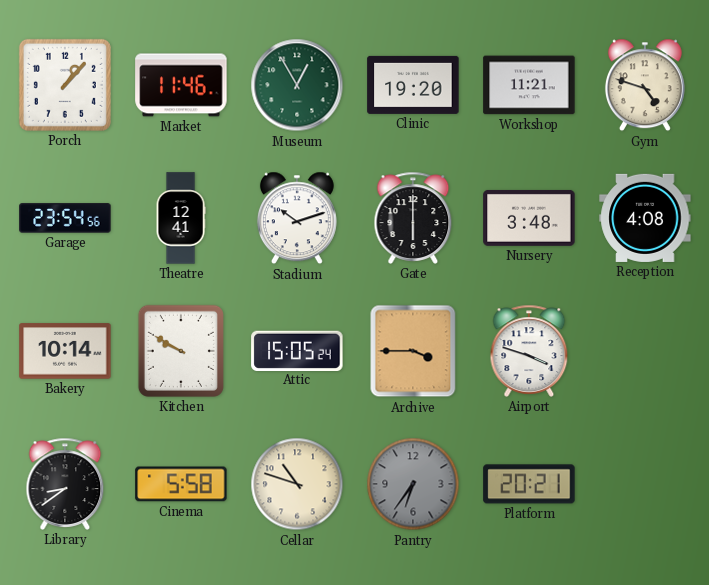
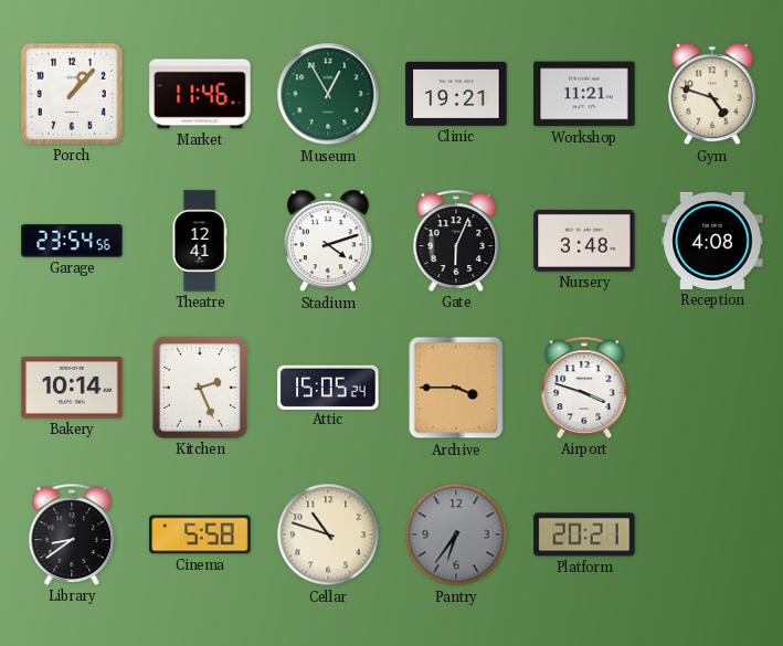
Clinic: 19:20 -> 19:21
Stadium: 10:12 -> 4:12
Gate: 6:00 -> 6:04
Kitchen: 9:50 -> 2:26
